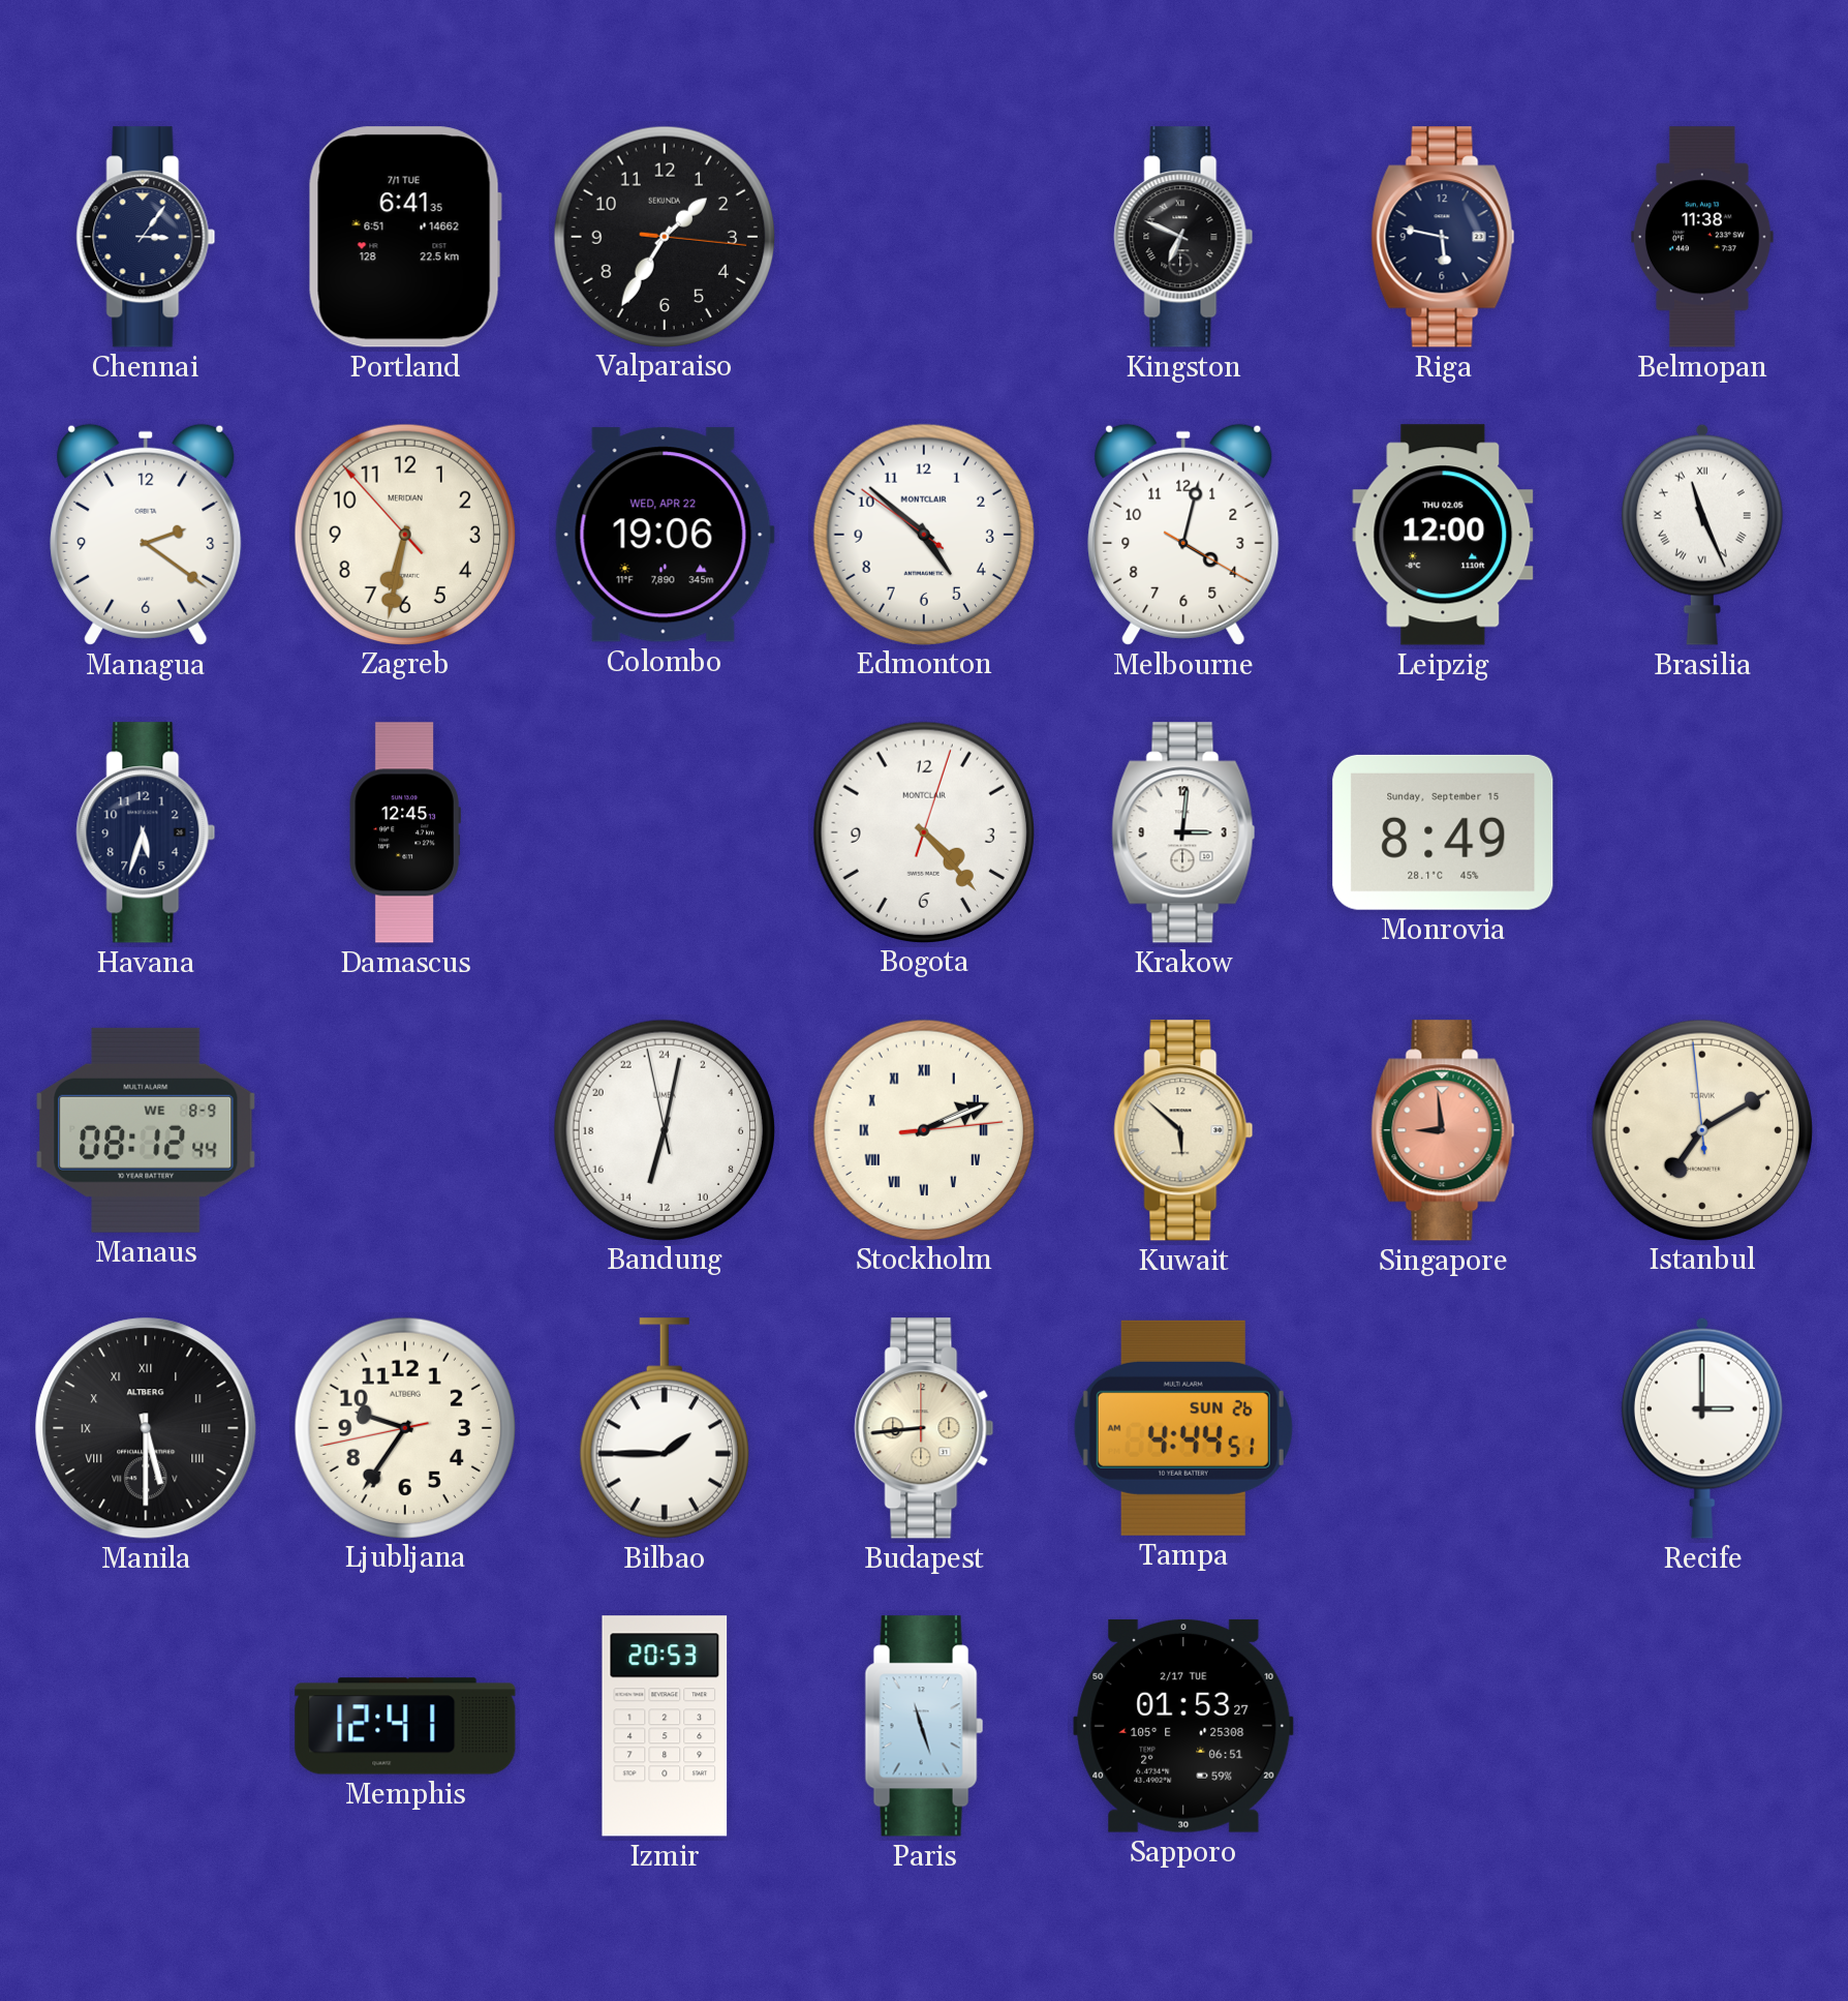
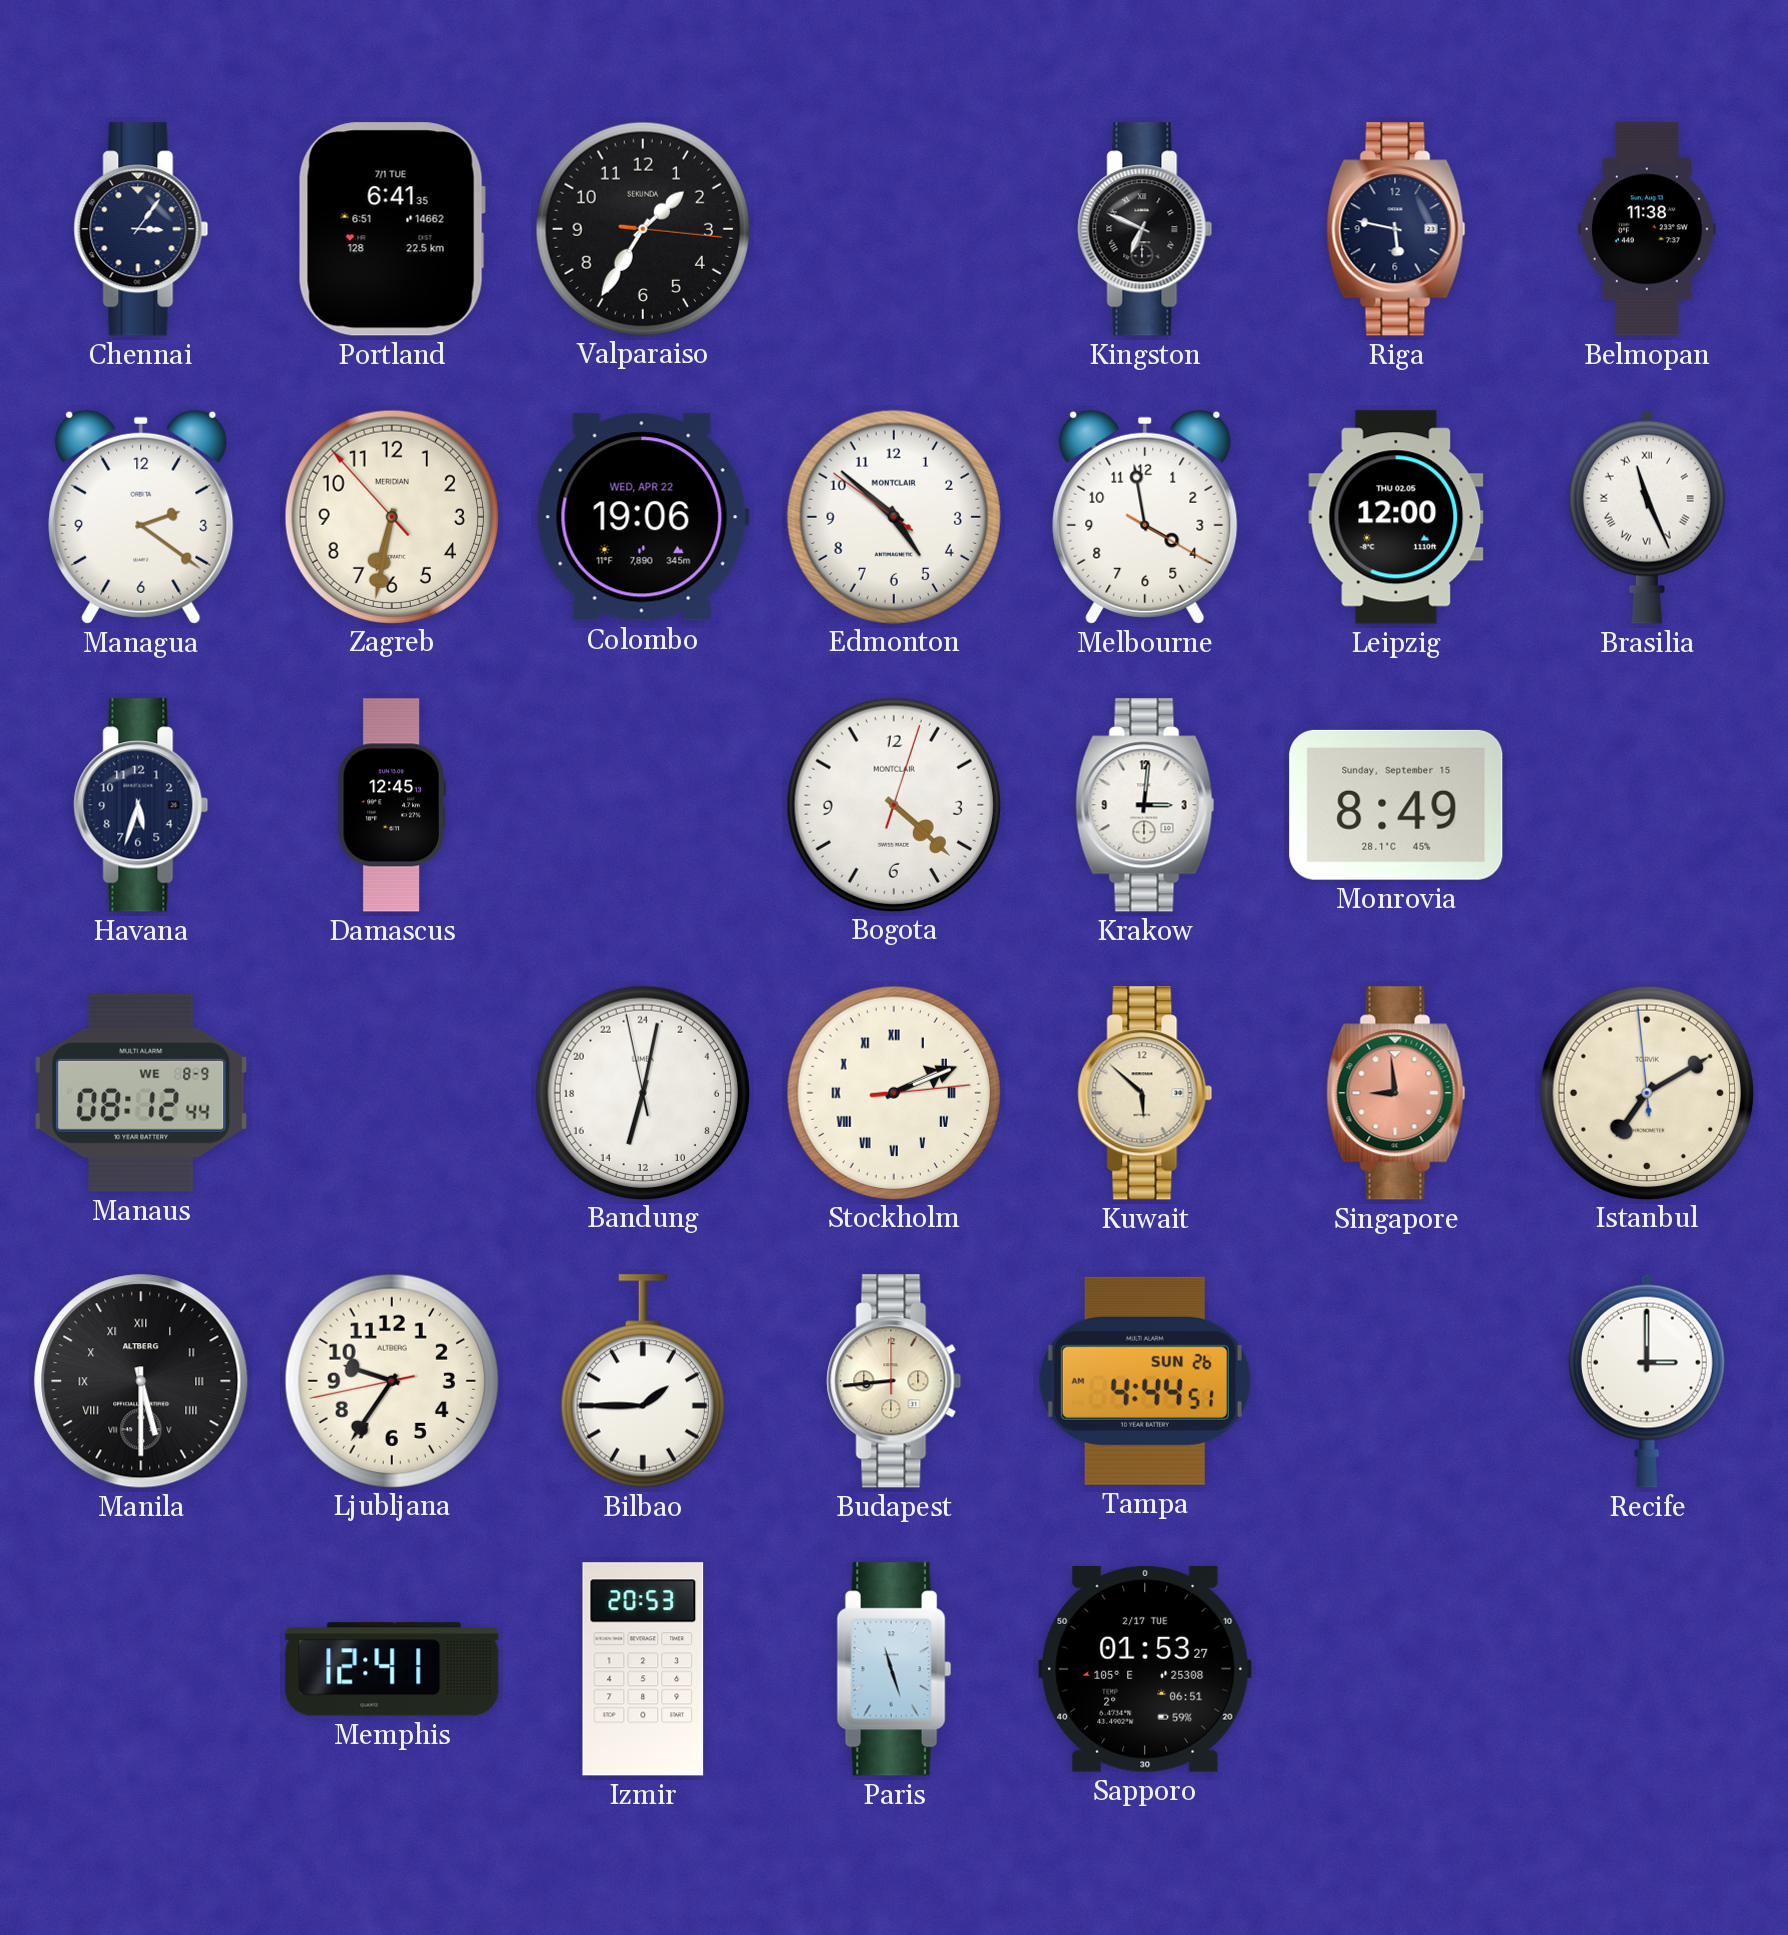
Melbourne: 4:02 -> 3:58
Bogota: 4:23 -> 4:22
